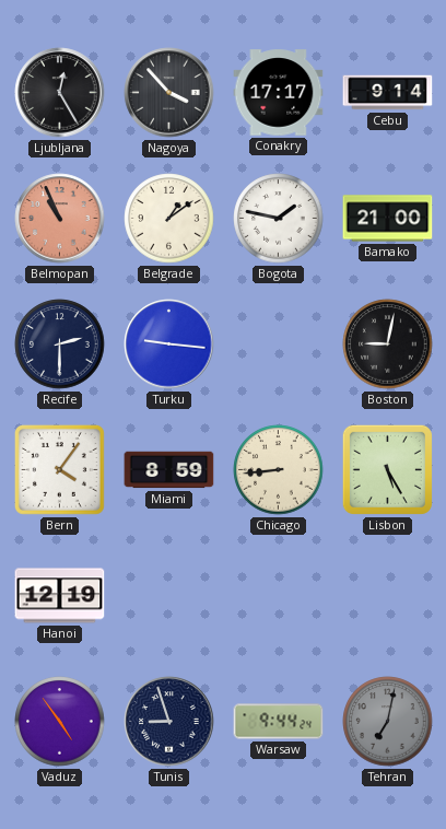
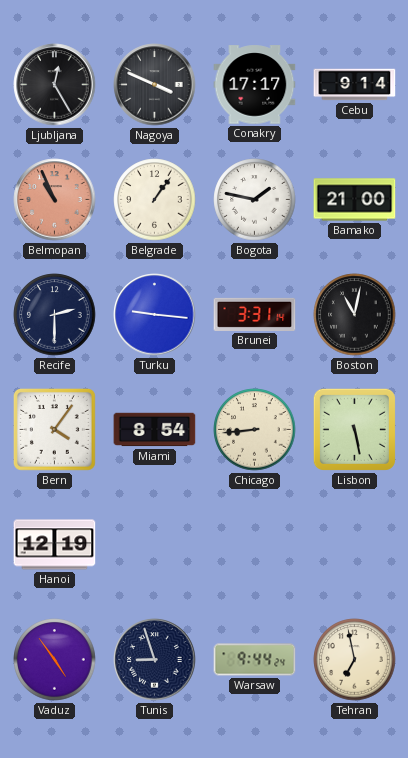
Nagoya: 3:53 -> 3:49
Belgrade: 1:09 -> 1:06
Brunei: none -> 3:31
Boston: 9:02 -> 11:02
Miami: 8:59 -> 8:54
Lisbon: 5:25 -> 5:28
Tehran: 7:02 -> 6:58
Tehran dial: grey -> cream
